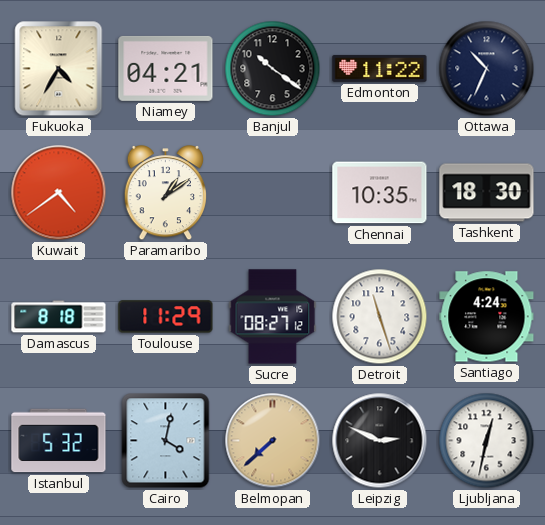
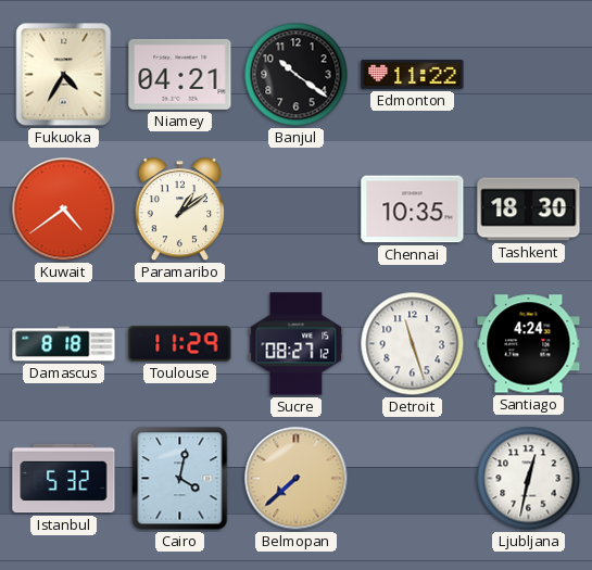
Ottawa: 10:34 -> none
Leipzig: 2:49 -> none
